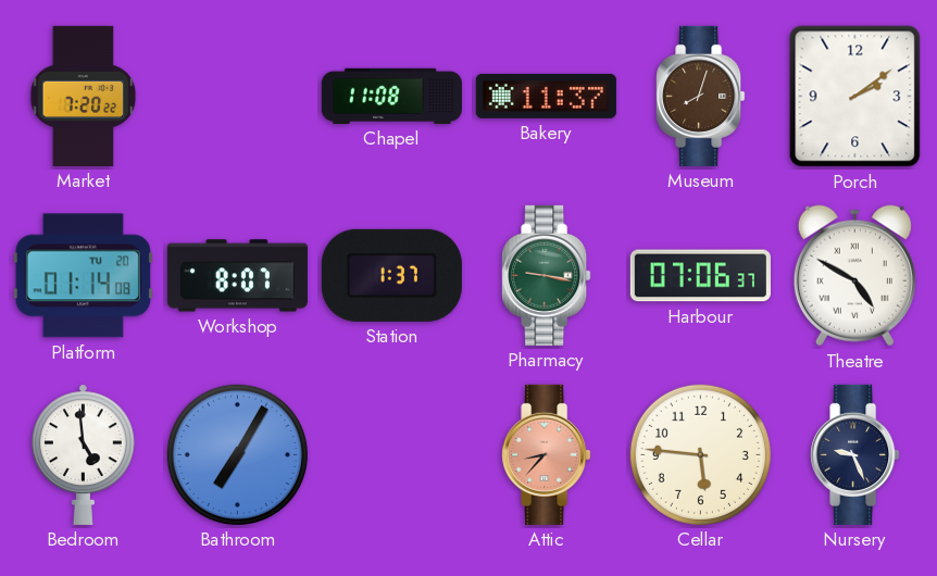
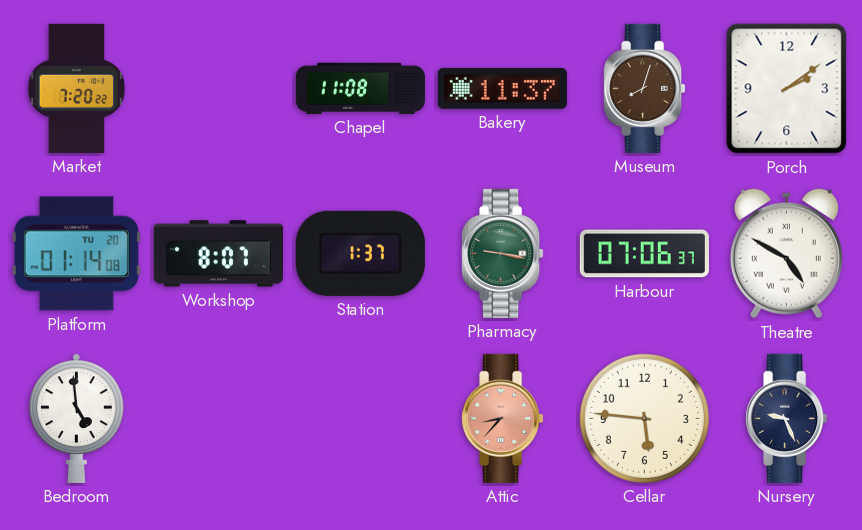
Bathroom: 7:05 -> none
